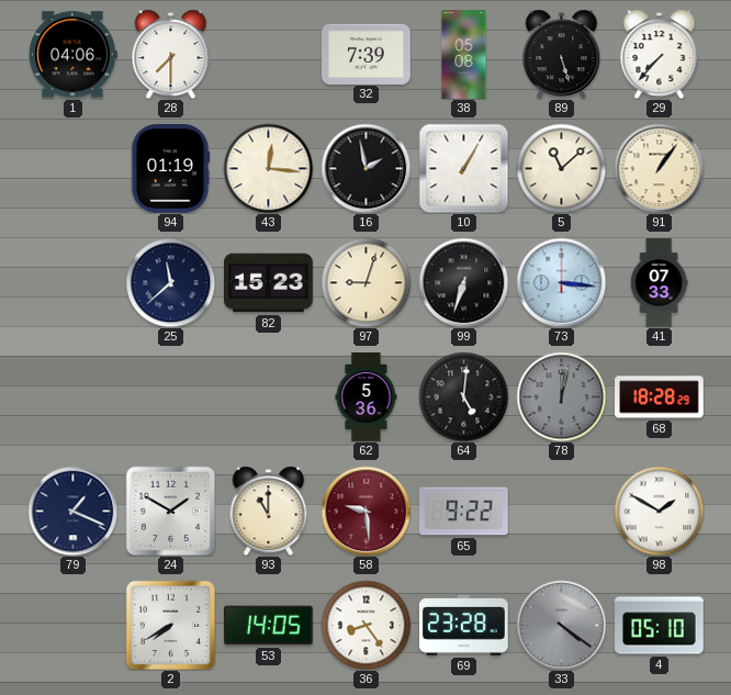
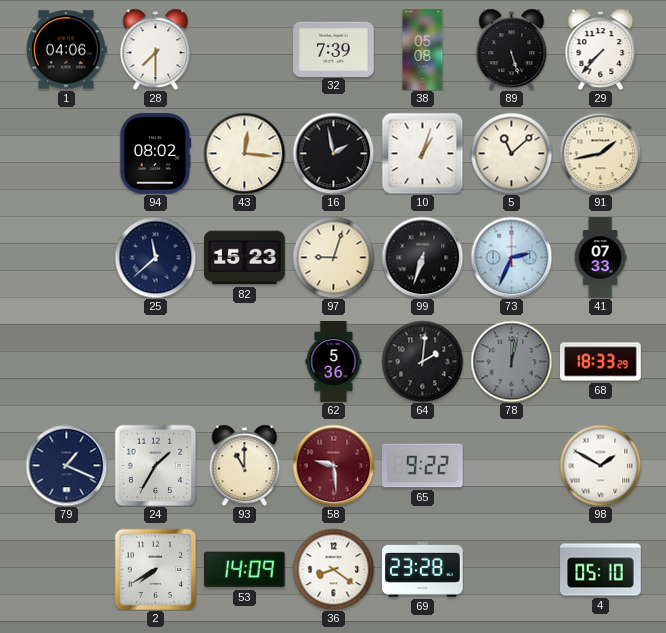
94: 01:19 -> 08:02
10: 1:05 -> 1:03
91: 1:06 -> 1:43
73: 3:16 -> 2:34
64: 5:01 -> 2:01
68: 18:28 -> 18:33
24: 1:50 -> 1:35
53: 14:05 -> 14:09
36: 8:24 -> 8:21
33: 4:21 -> none
